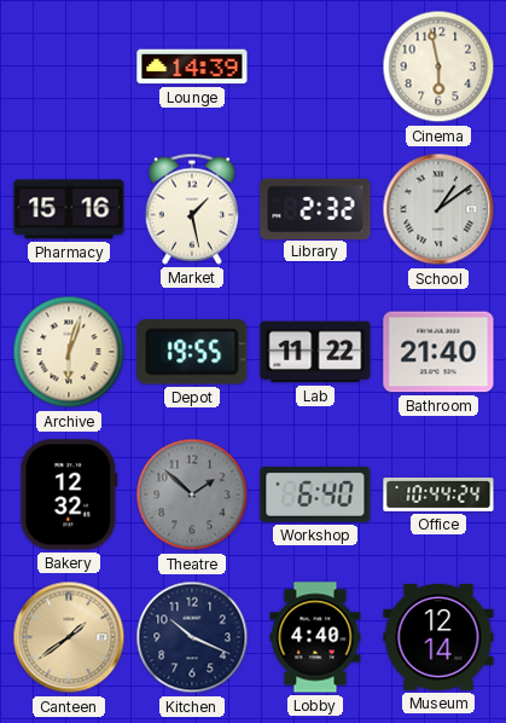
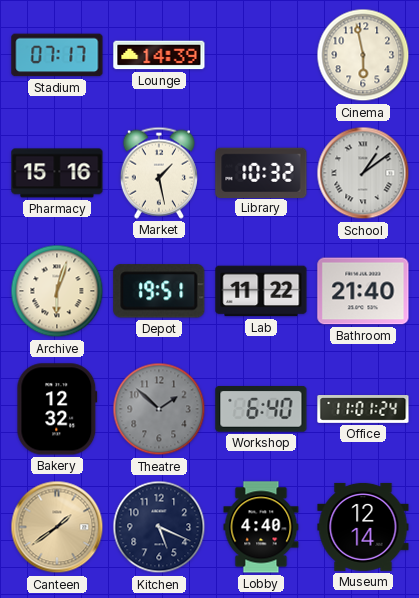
Stadium: none -> 07:17
Library: 2:32 -> 10:32
Depot: 19:55 -> 19:51
Office: 10:44 -> 11:01
Kitchen: 10:19 -> 5:19
